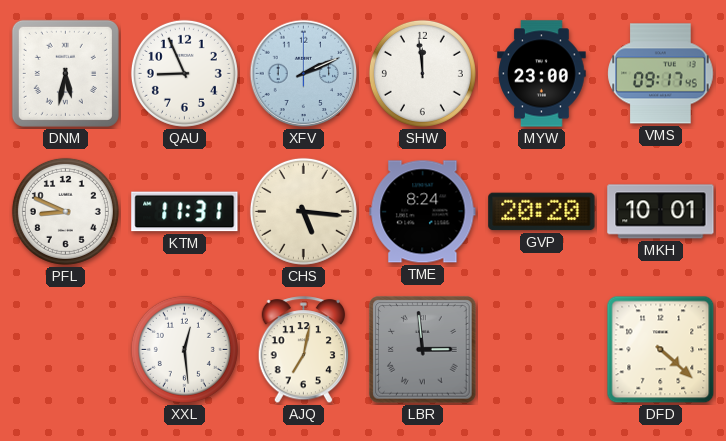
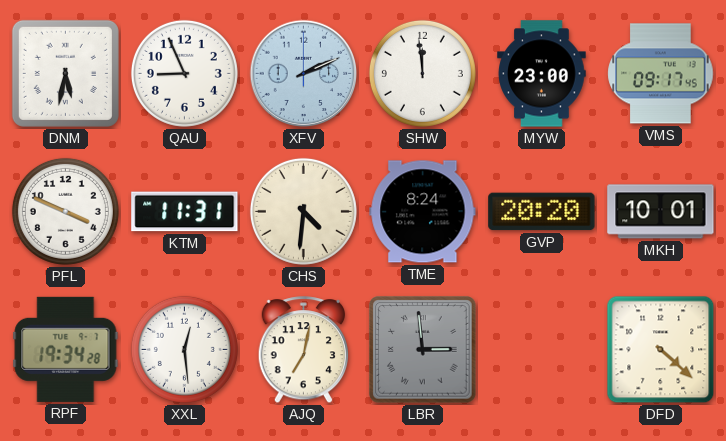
PFL: 8:49 -> 3:49
CHS: 5:16 -> 4:31
RPF: none -> 19:34
